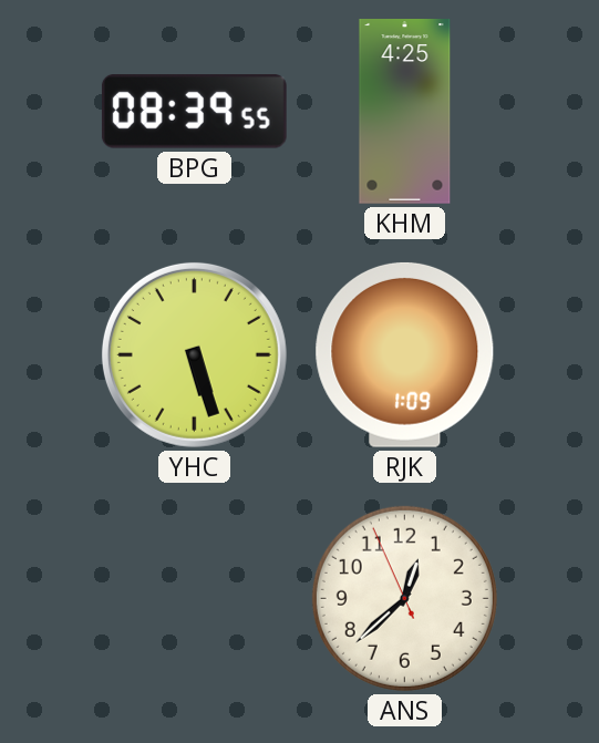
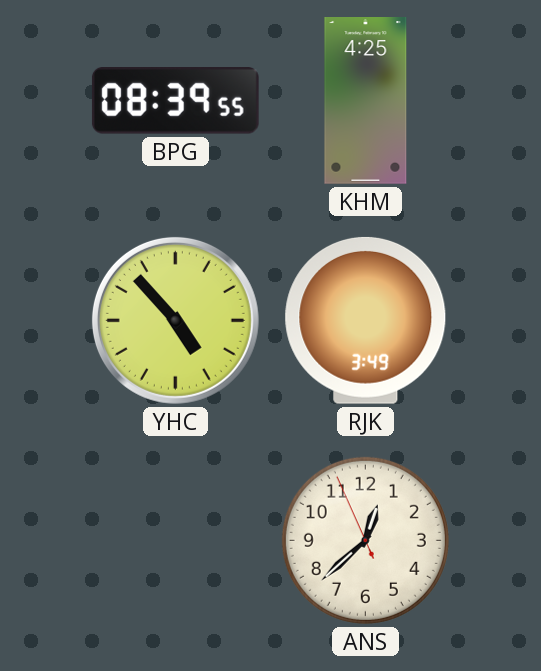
YHC: 5:27 -> 4:53
RJK: 1:09 -> 3:49
